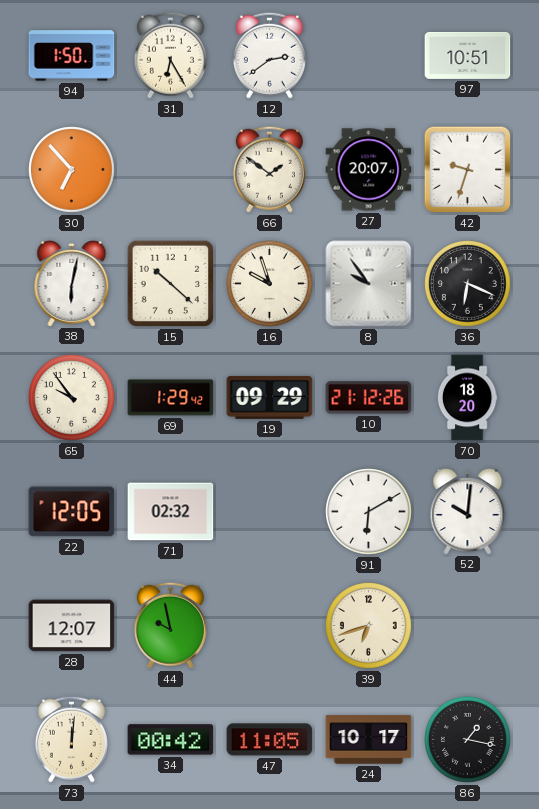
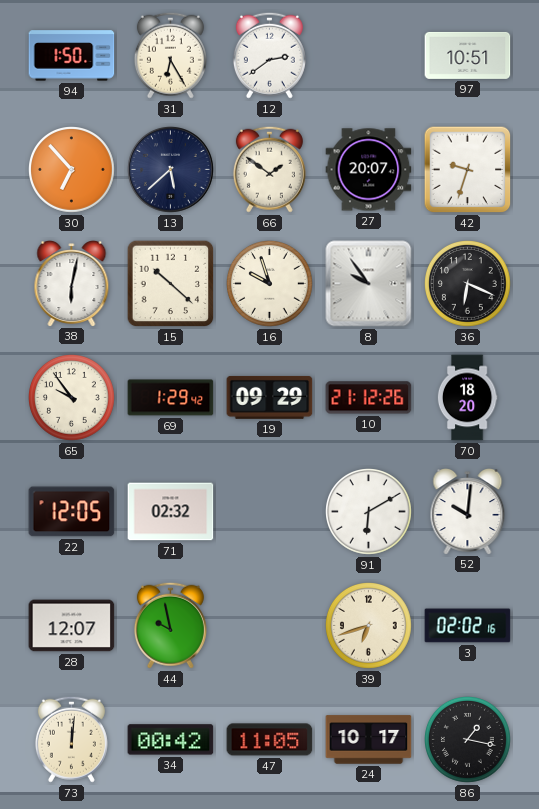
13: none -> 5:38
3: none -> 02:02
